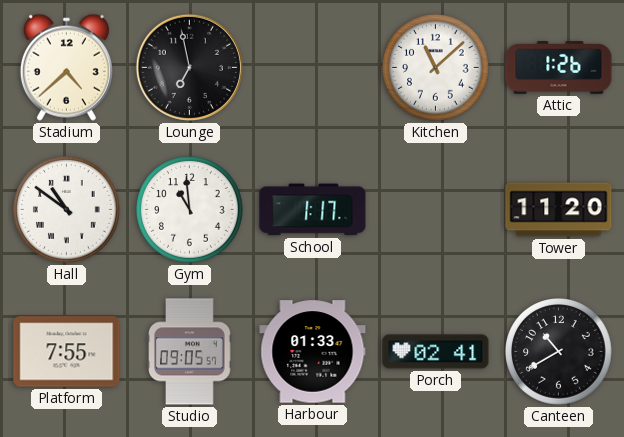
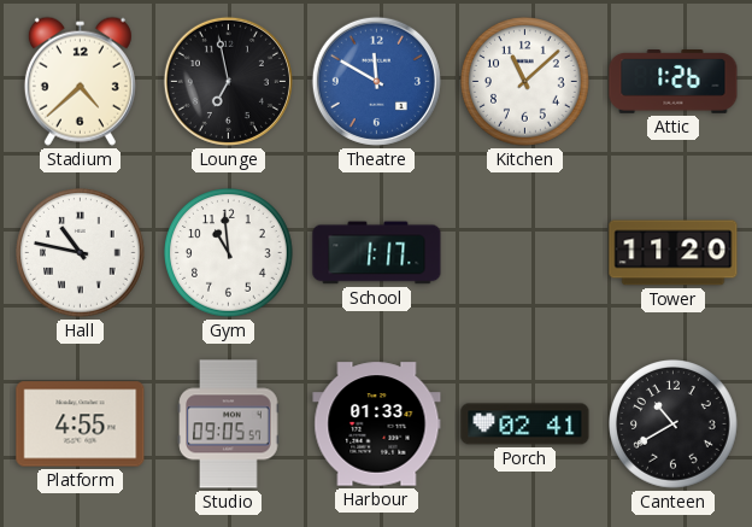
Theatre: none -> 11:50
Hall: 10:51 -> 10:47
Platform: 7:55 -> 4:55
